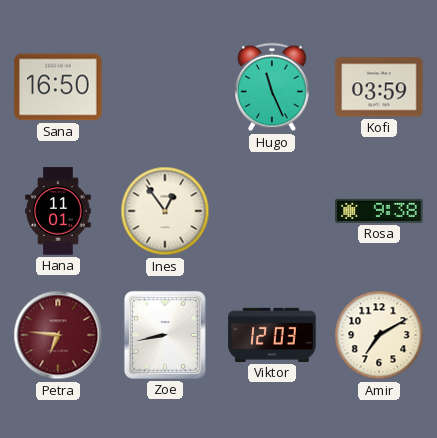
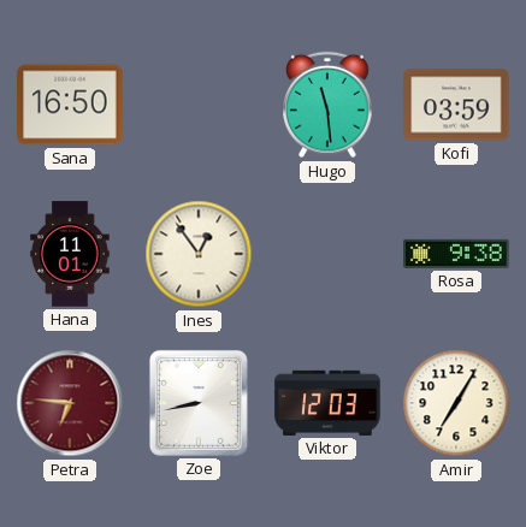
Hugo: 11:26 -> 11:29
Amir: 7:10 -> 7:05
